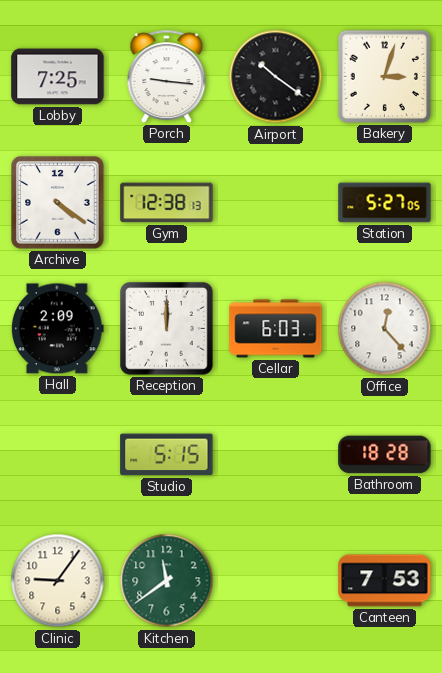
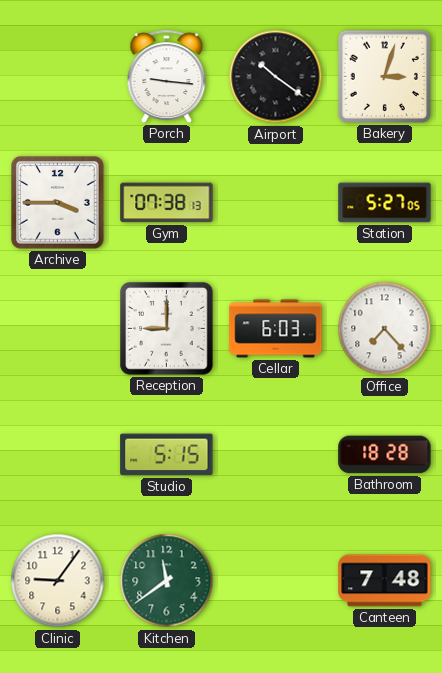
Lobby: 7:25 -> none
Archive: 4:21 -> 3:45
Gym: 12:38 -> 07:38
Hall: 2:09 -> none
Reception: 12:00 -> 9:00
Office: 12:23 -> 7:23
Canteen: 7:53 -> 7:48
